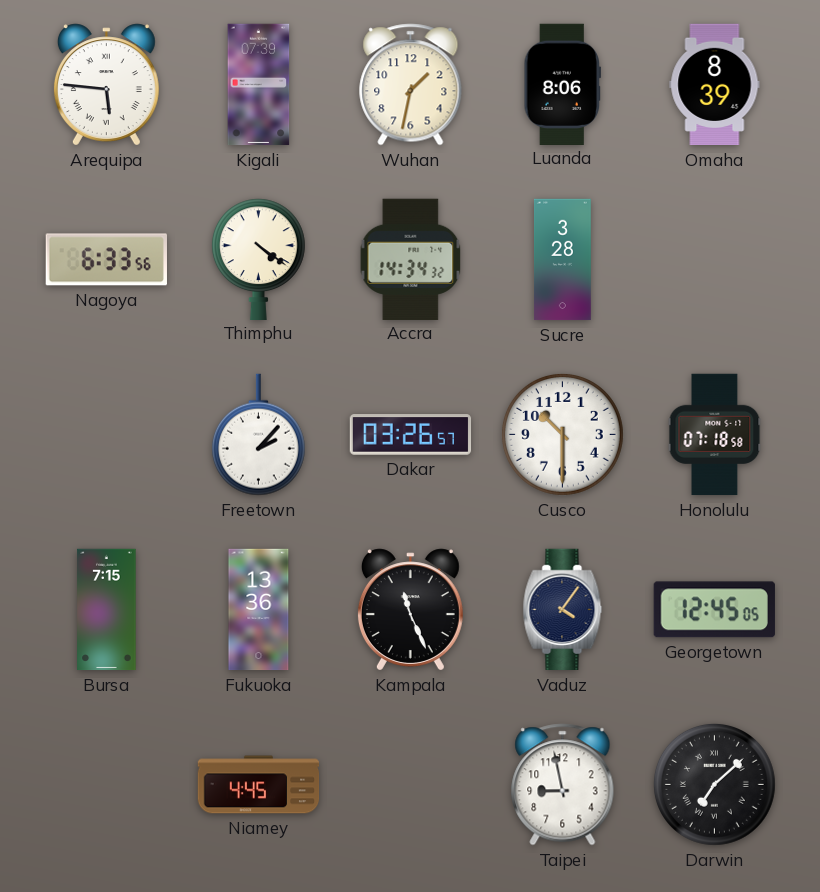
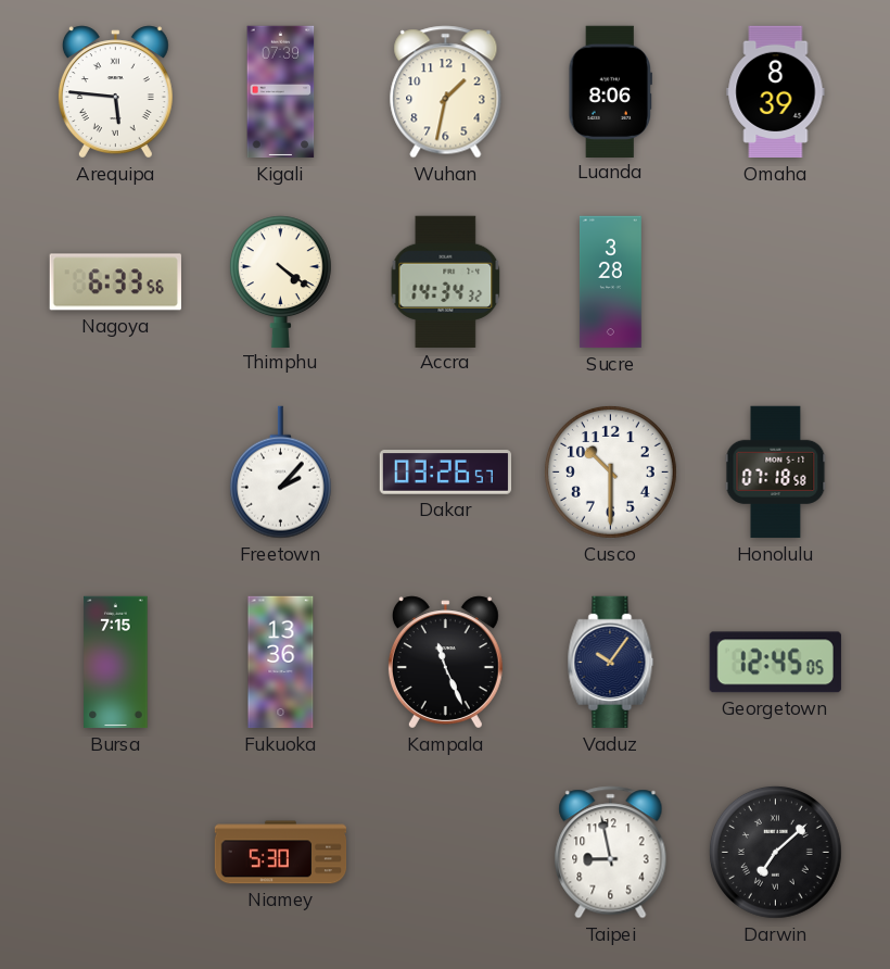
Vaduz: 4:06 -> 10:06
Niamey: 4:45 -> 5:30
